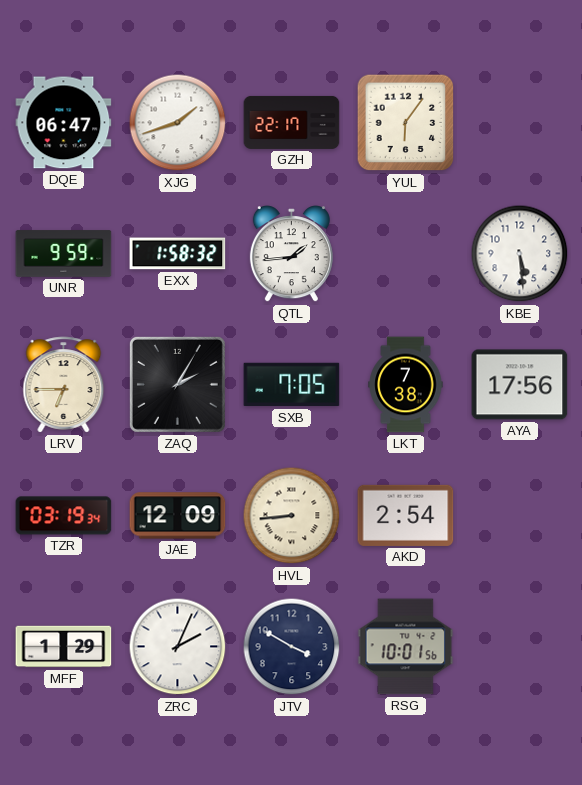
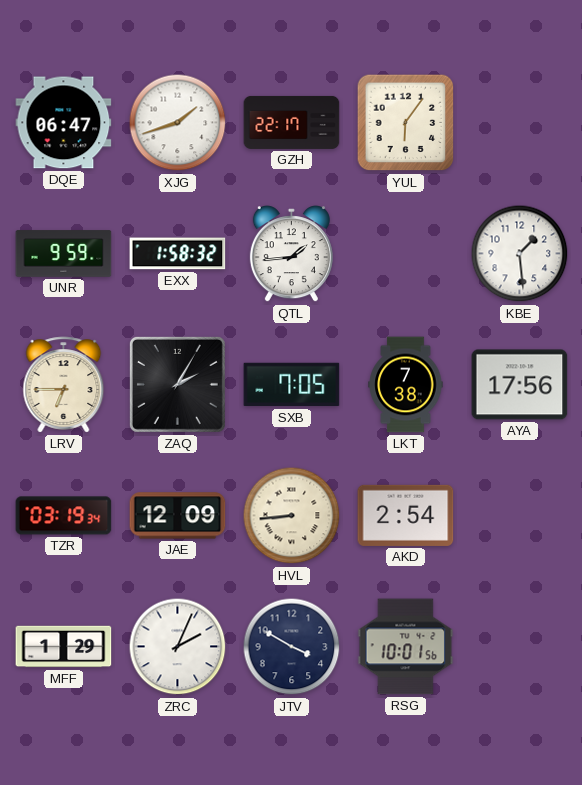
KBE: 5:29 -> 1:29
